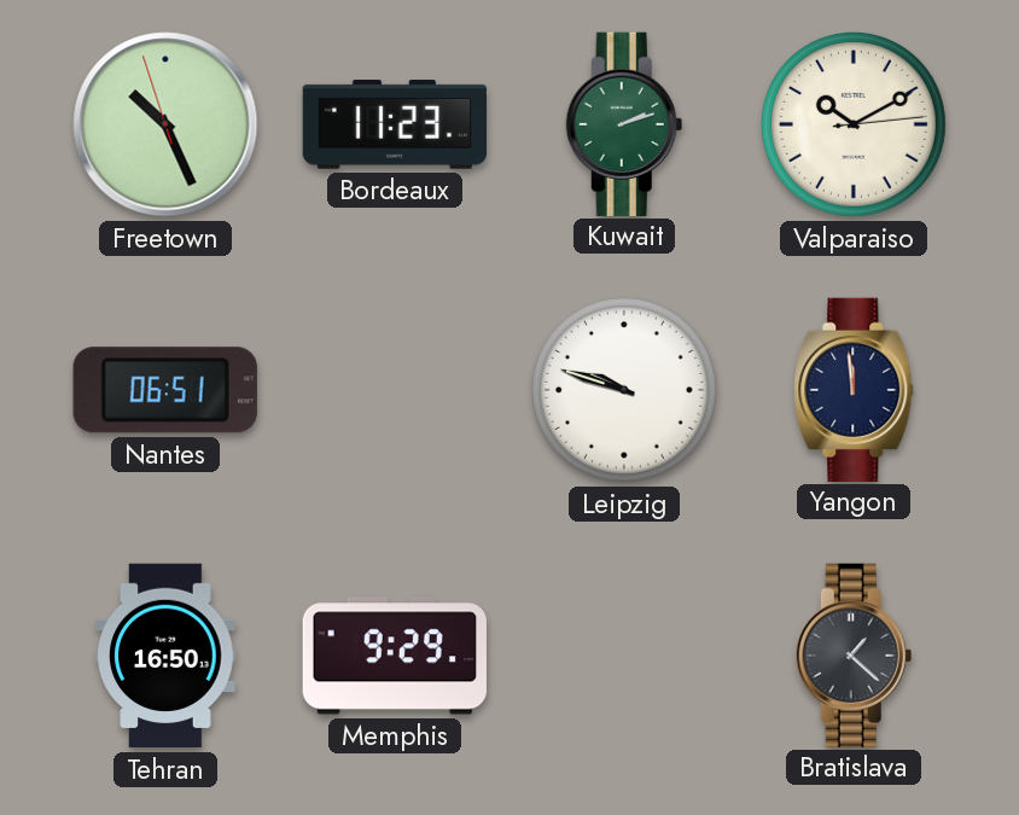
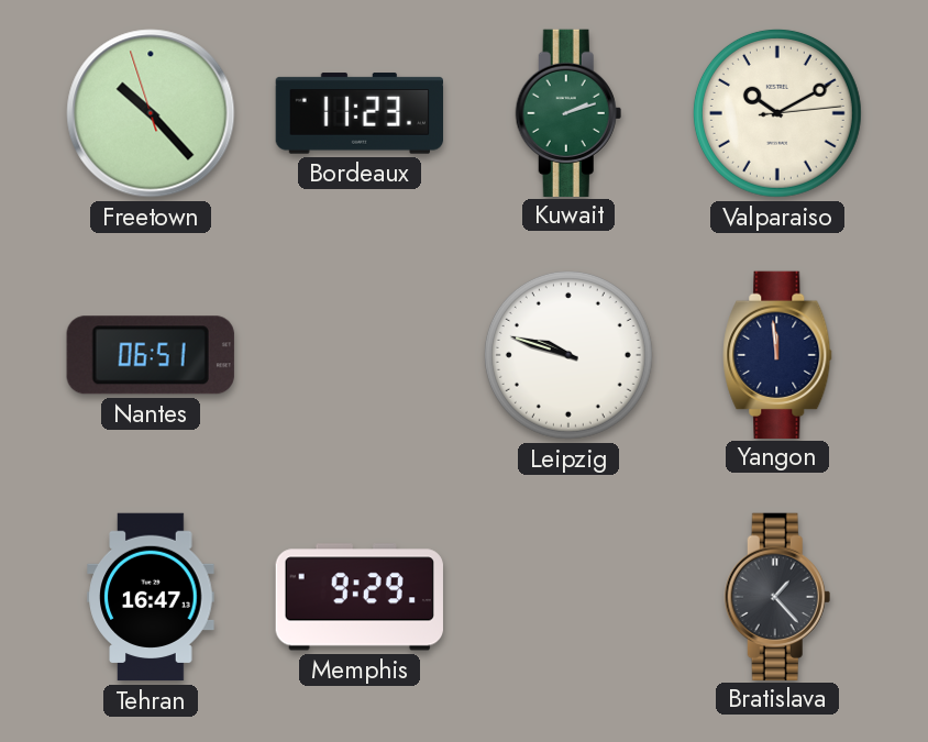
Freetown: 10:25 -> 10:22
Tehran: 16:50 -> 16:47
Bratislava: 1:22 -> 1:23
